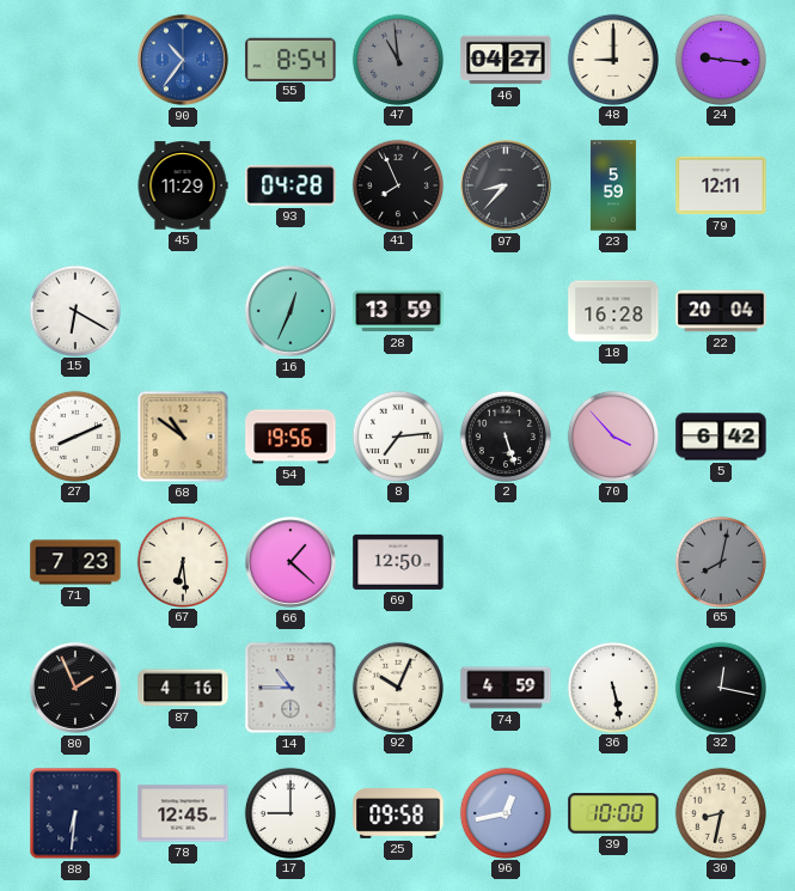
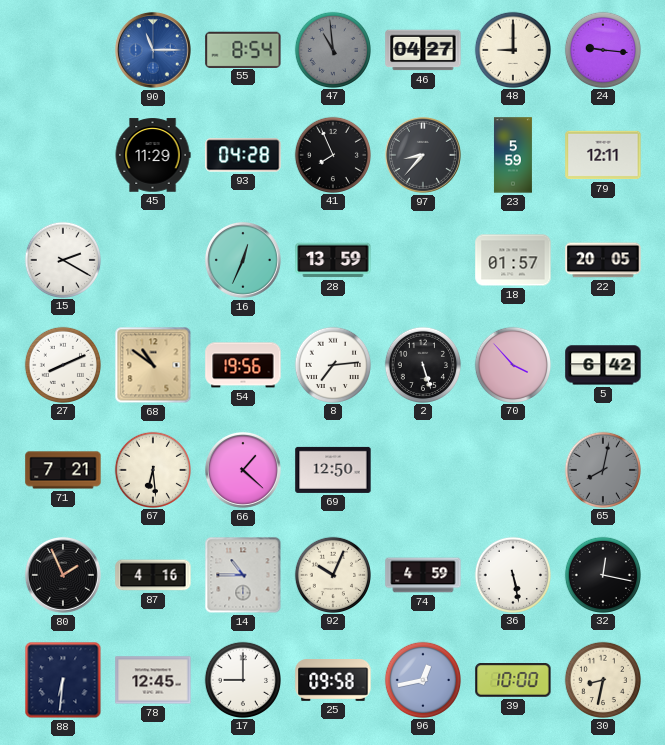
90: 10:36 -> 11:15
15: 6:20 -> 2:20
18: 16:28 -> 01:57
22: 20:04 -> 20:05
71: 7:23 -> 7:21
